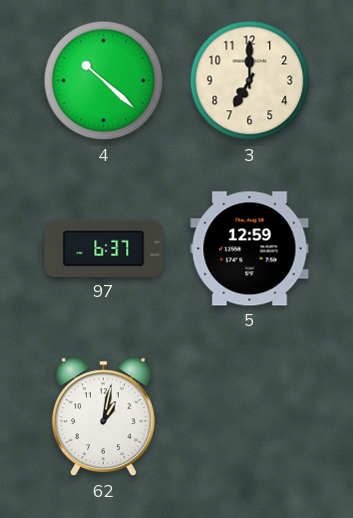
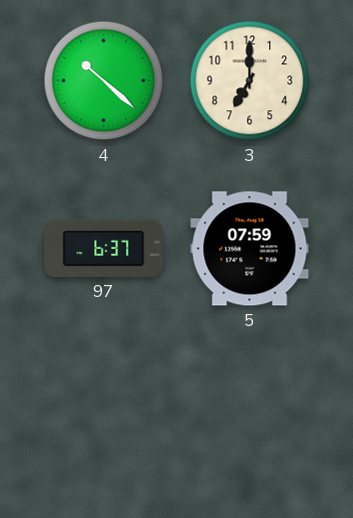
5: 12:59 -> 07:59
62: 1:02 -> none
